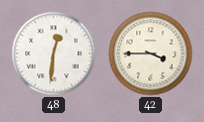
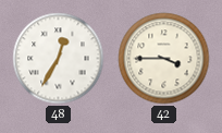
48: 12:31 -> 12:35
